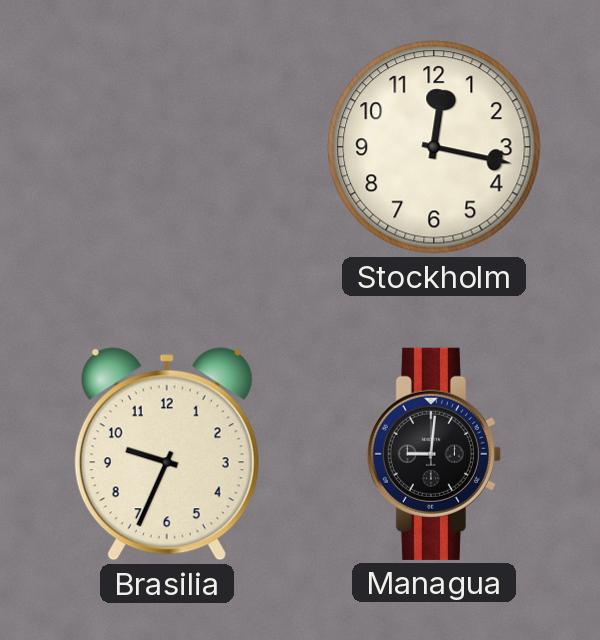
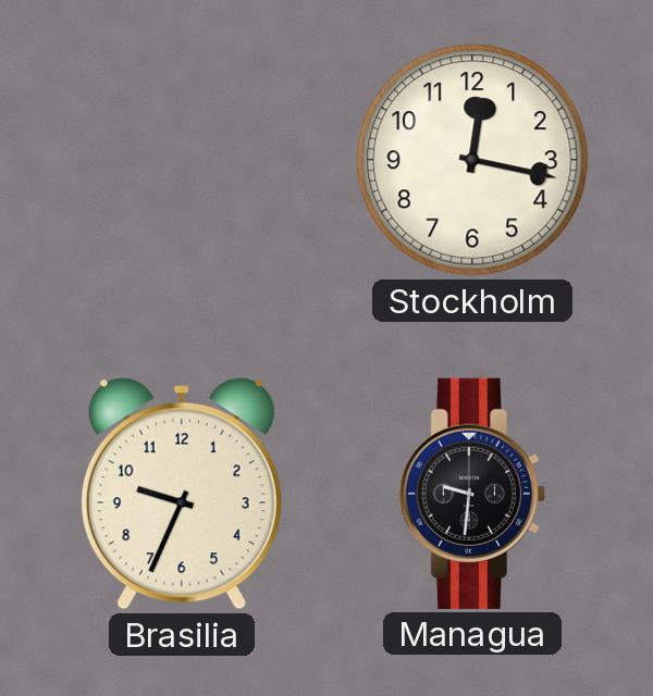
Managua: 9:01 -> 9:31
